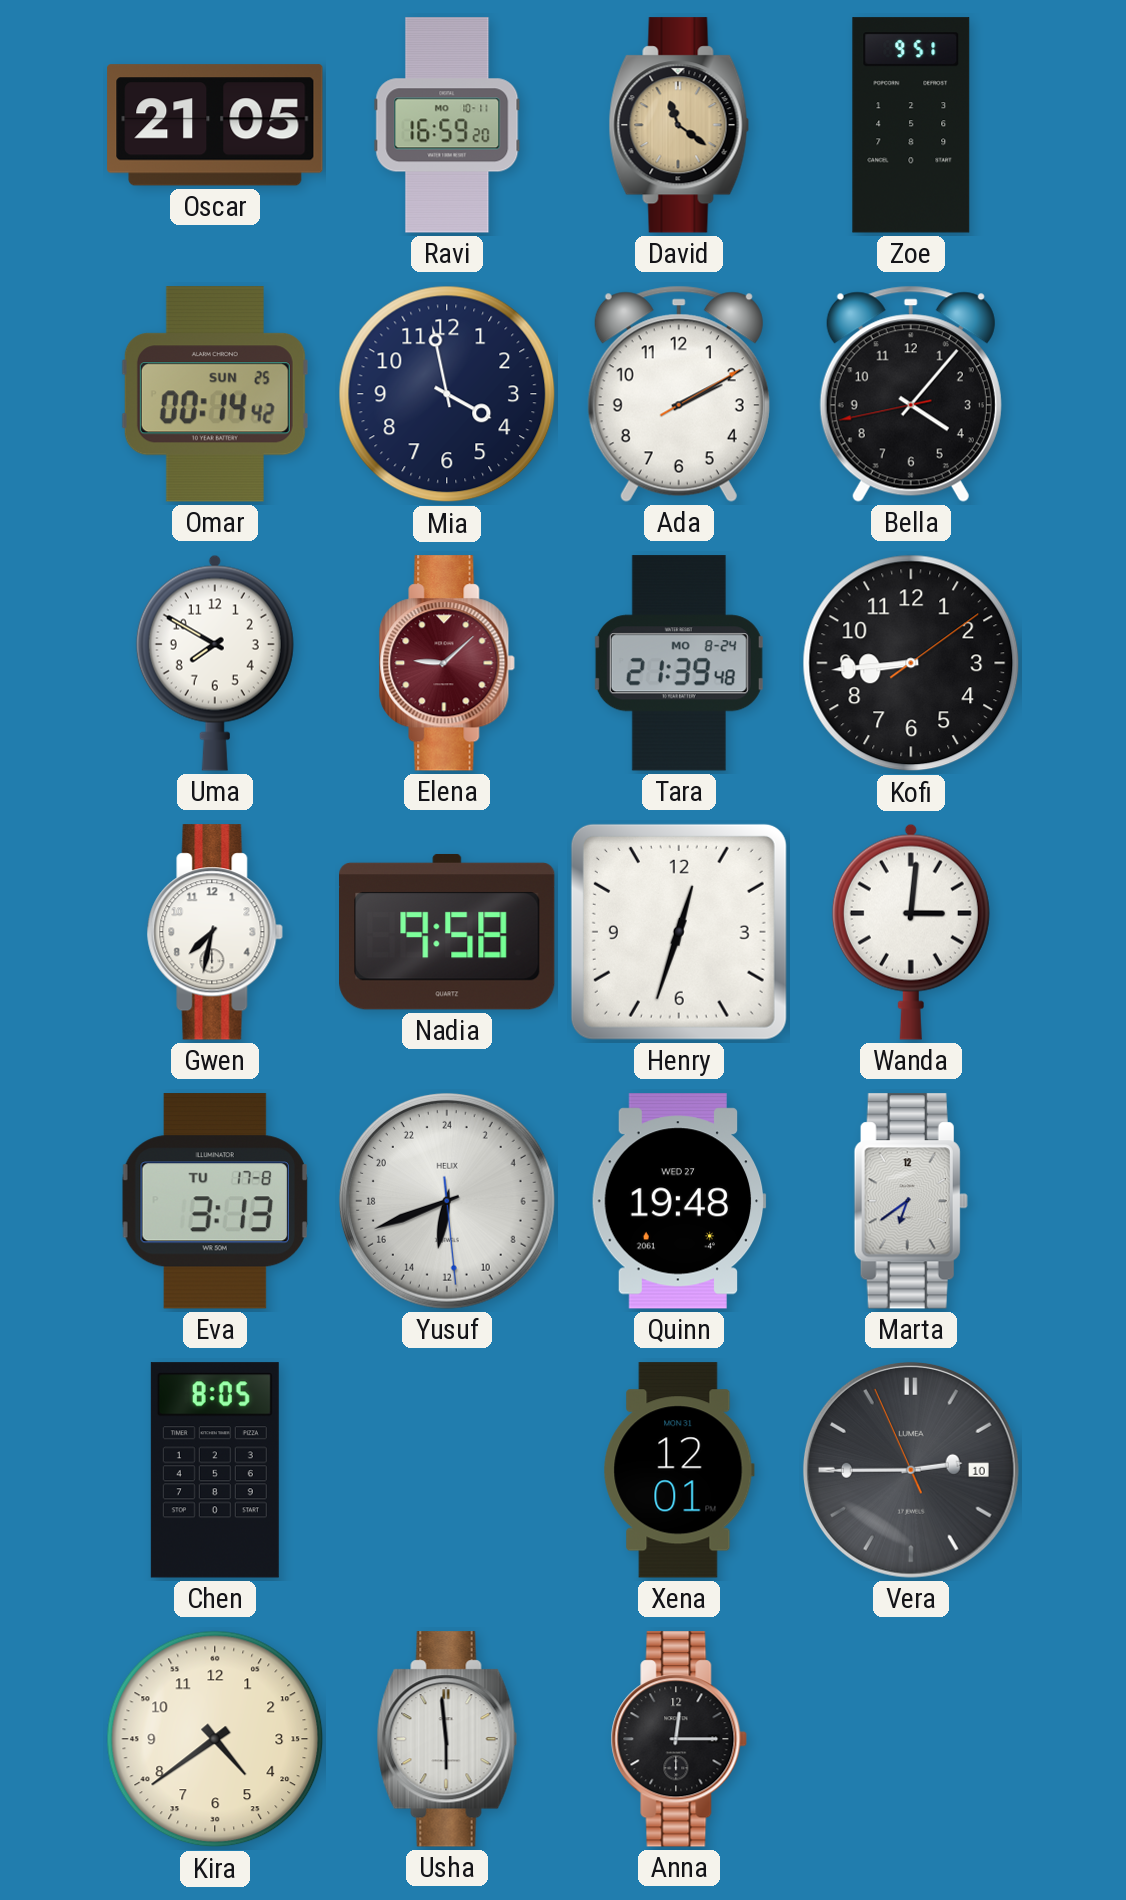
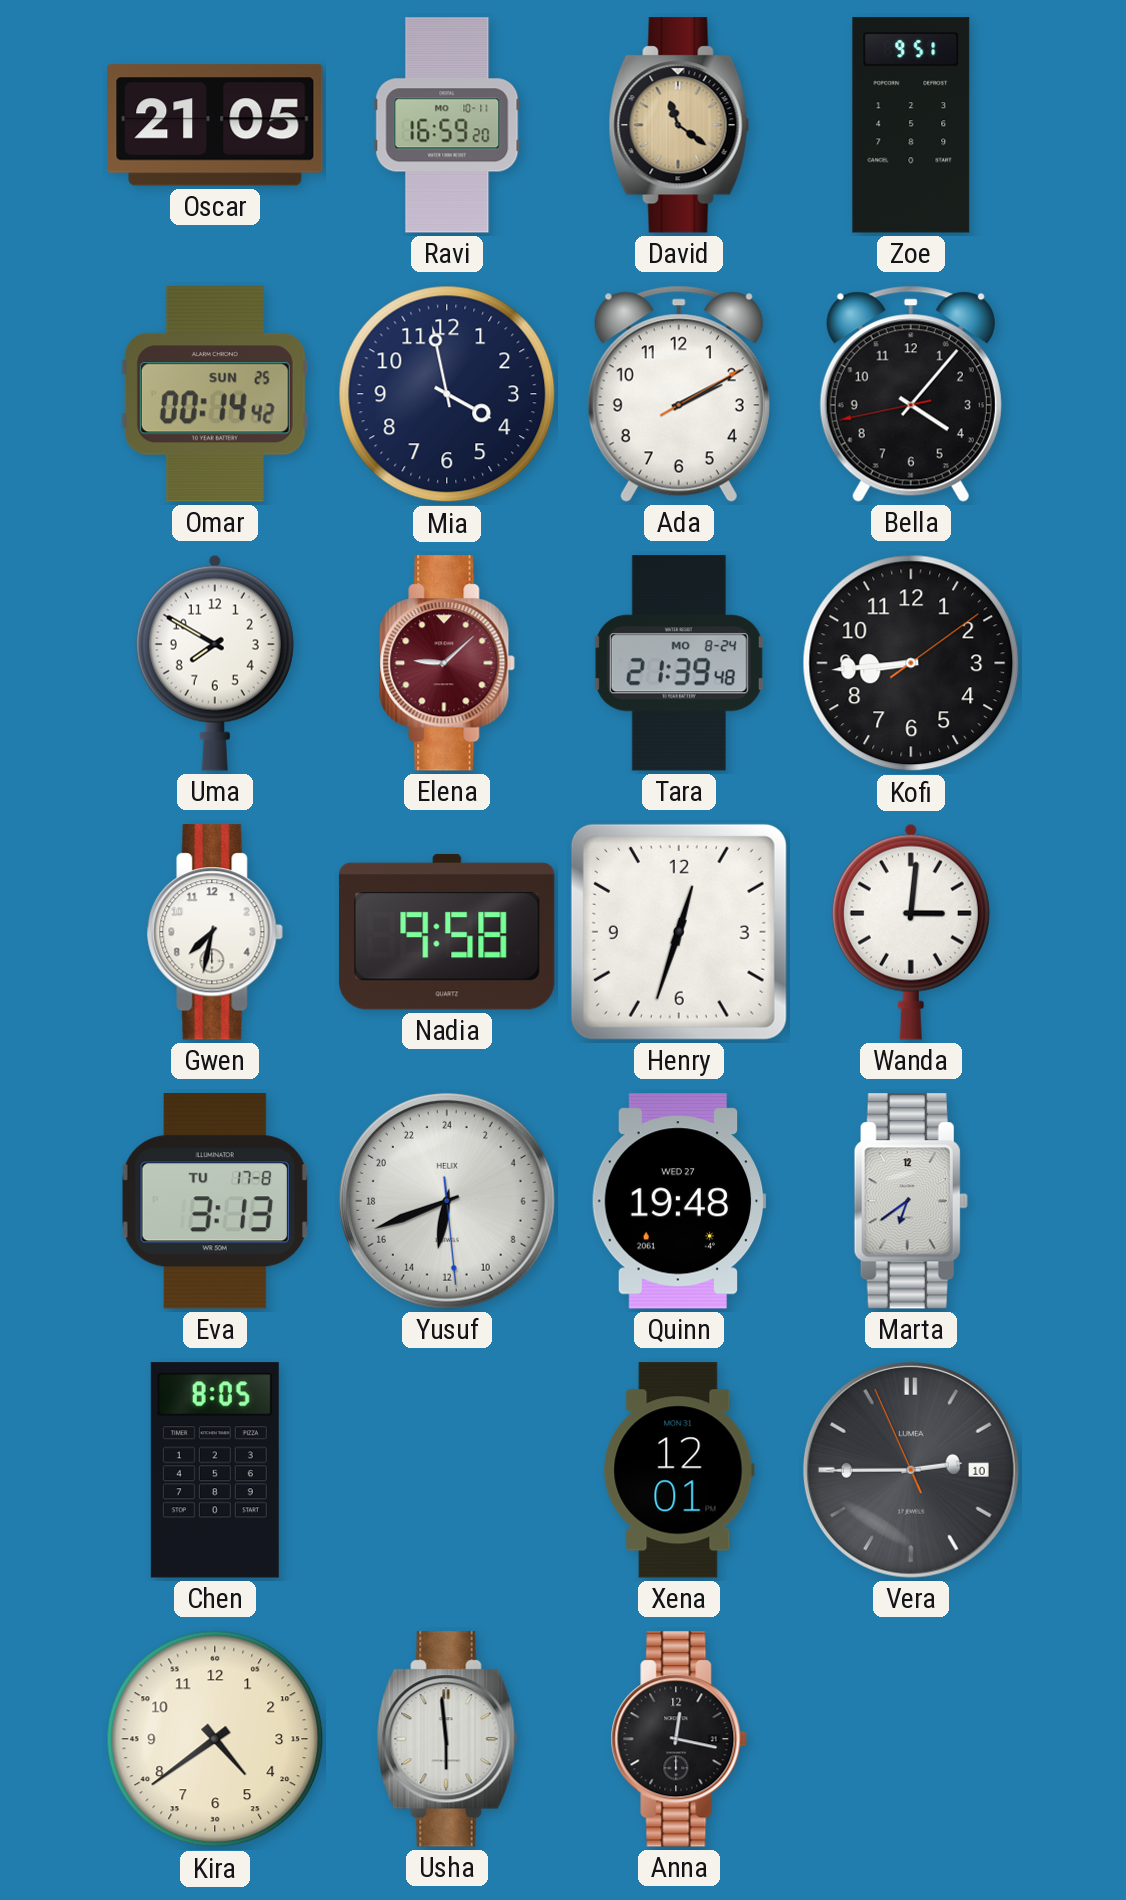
Anna: 12:15 -> 12:17
